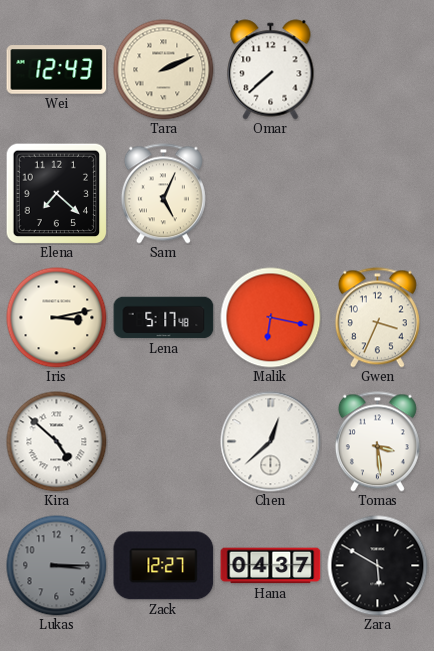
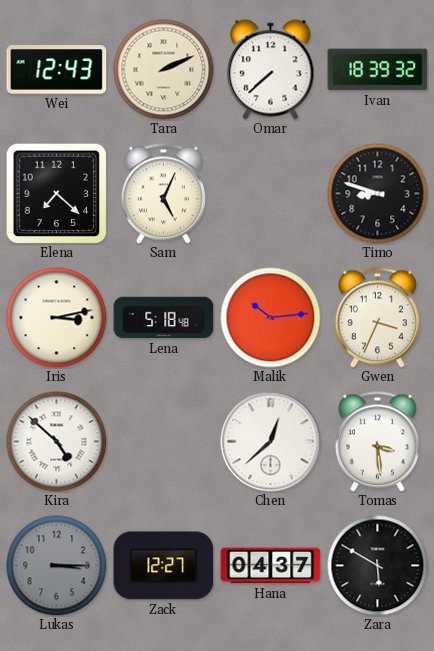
Ivan: none -> 18:39
Timo: none -> 8:48
Lena: 5:17 -> 5:18
Malik: 6:17 -> 10:14
